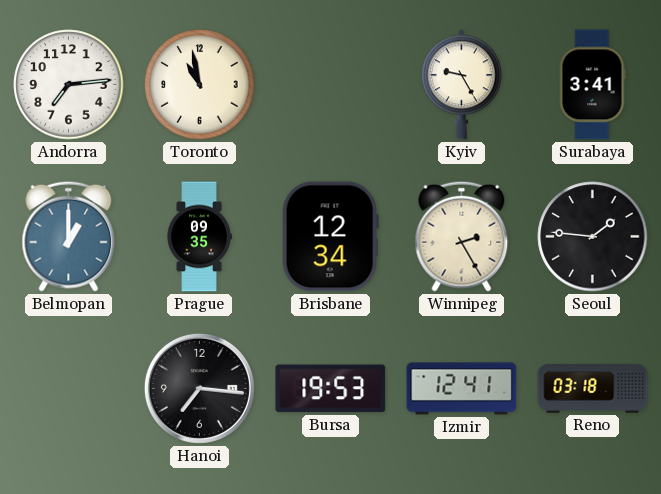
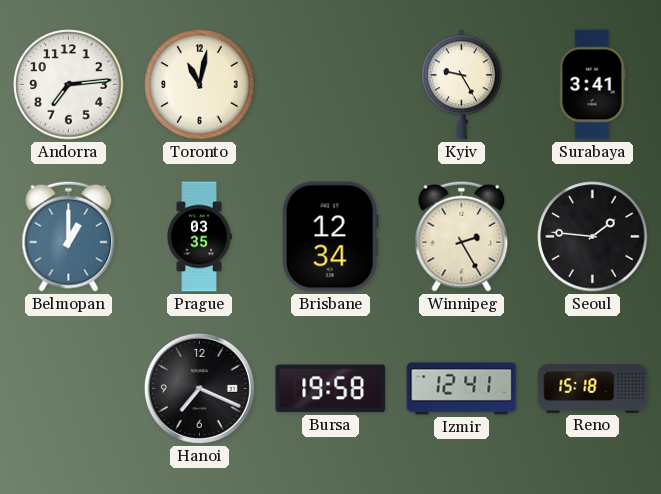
Toronto: 10:58 -> 11:02
Prague: 09:35 -> 03:35
Hanoi: 7:16 -> 7:19
Bursa: 19:53 -> 19:58
Reno: 03:18 -> 15:18
